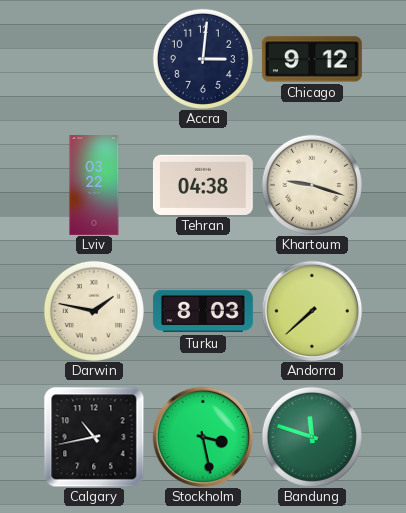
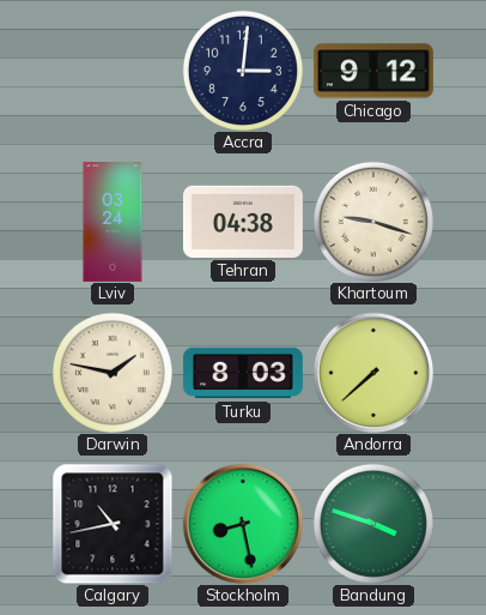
Lviv: 03:22 -> 03:24
Stockholm: 3:28 -> 8:28
Bandung: 11:48 -> 3:48
